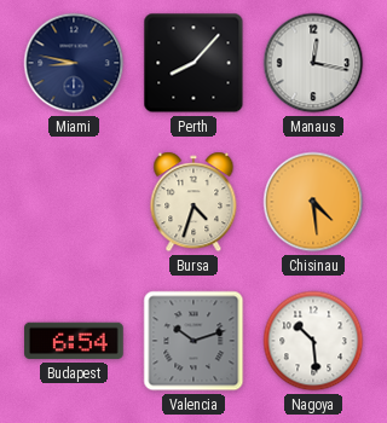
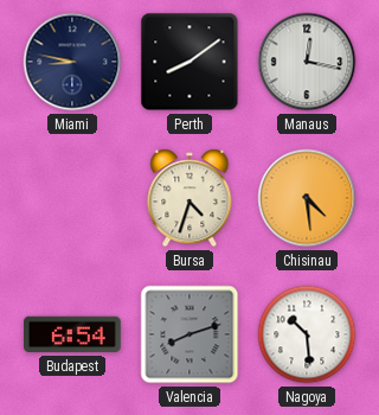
Perth: 8:07 -> 8:09
Valencia: 10:12 -> 8:12
